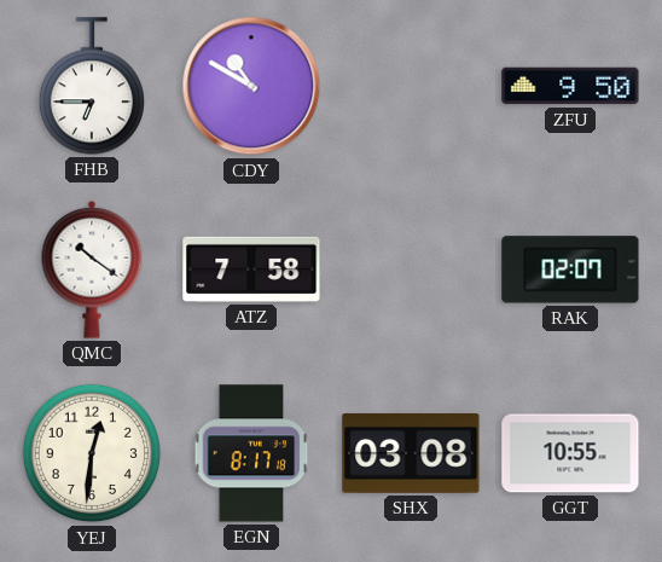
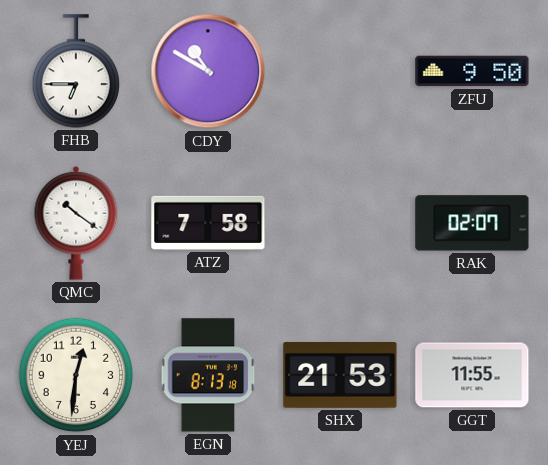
EGN: 8:17 -> 8:13
SHX: 03:08 -> 21:53
GGT: 10:55 -> 11:55
